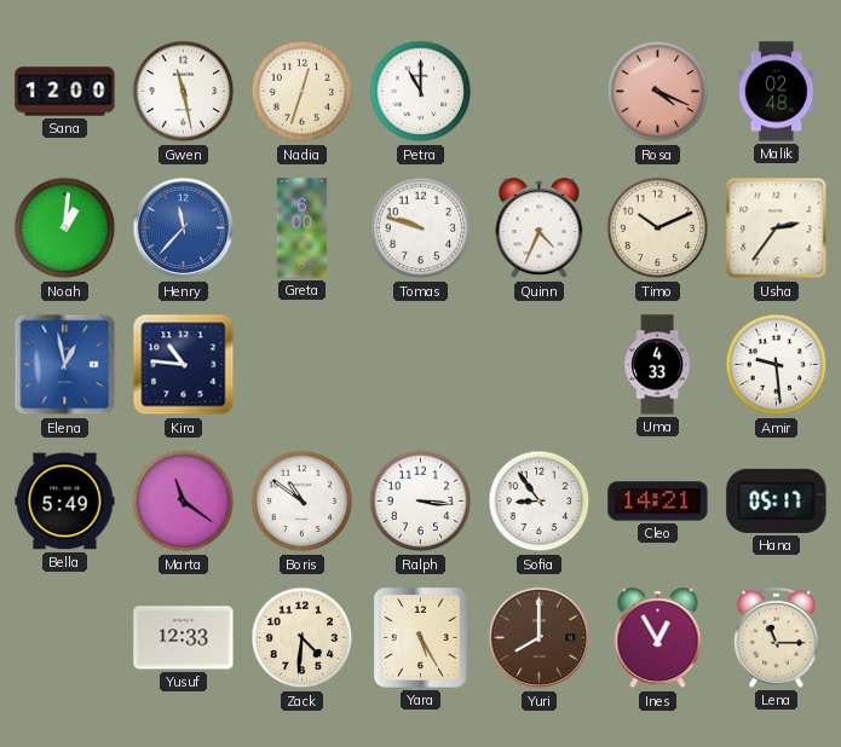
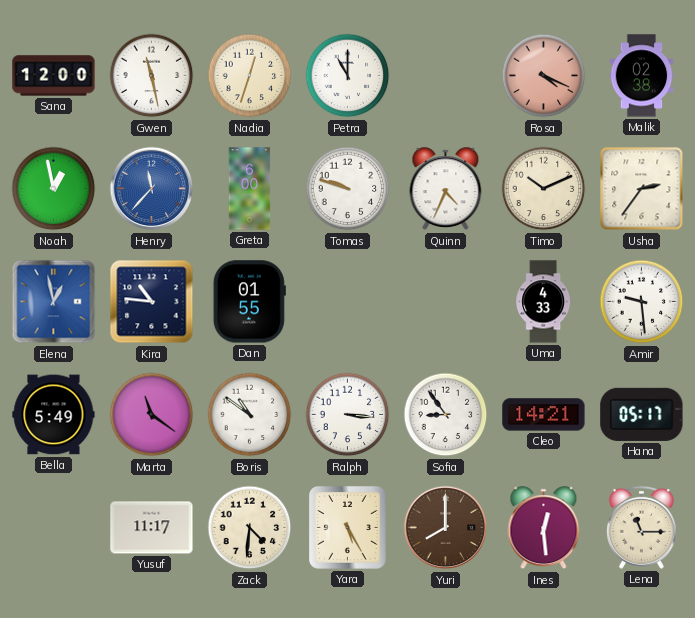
Malik: 02:48 -> 02:38
Noah: 1:01 -> 12:58
Dan: none -> 01:55
Yusuf: 12:33 -> 11:17
Ines: 12:55 -> 12:29
